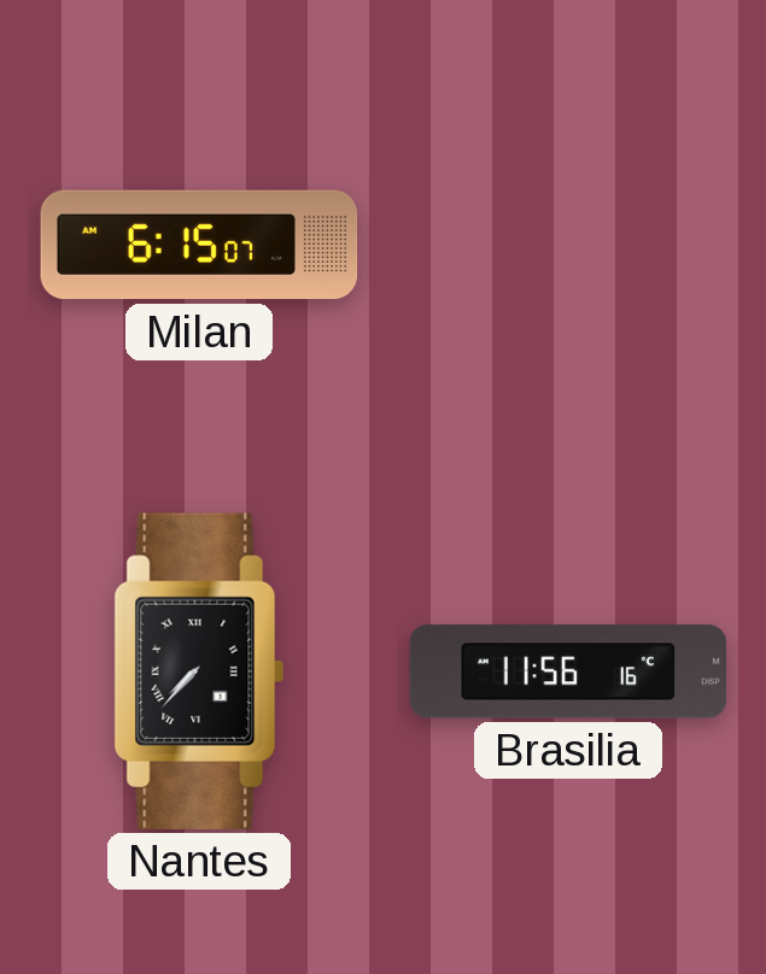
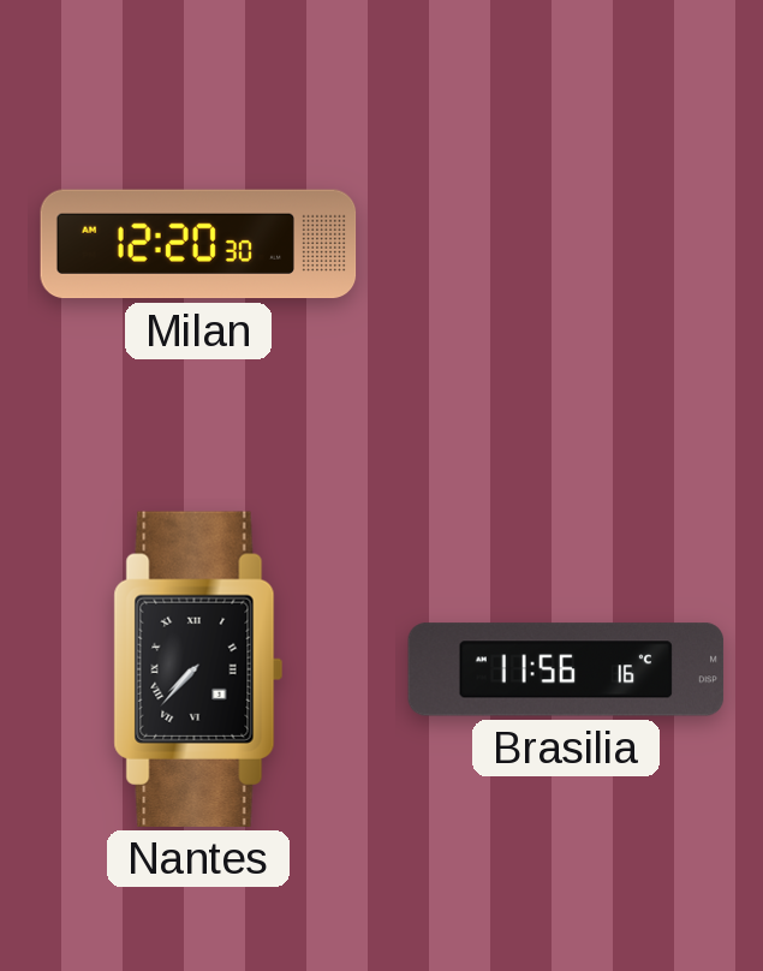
Milan: 6:15 -> 12:20
